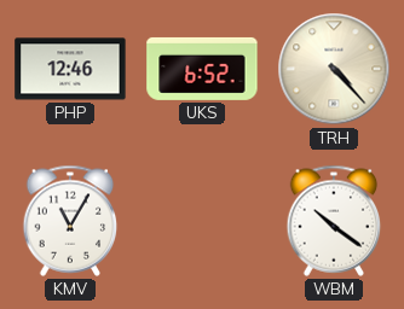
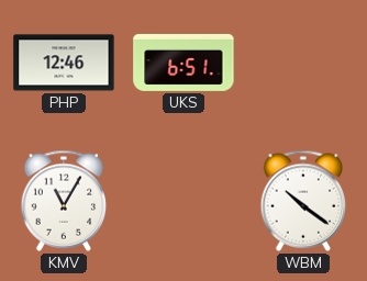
UKS: 6:52 -> 6:51
TRH: 4:23 -> none
